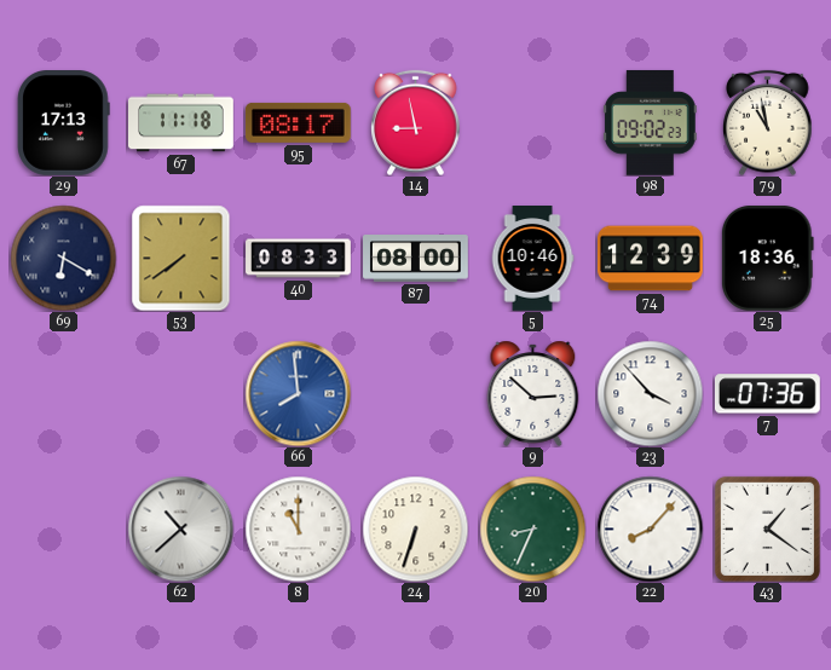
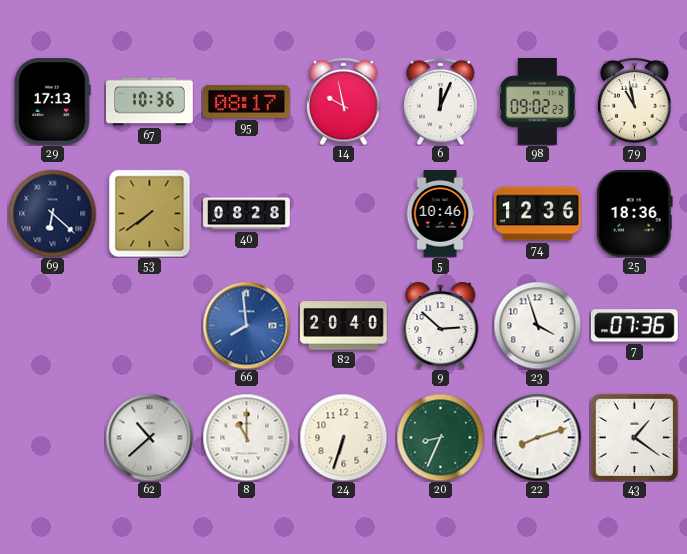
67: 11:18 -> 10:36
14: 8:58 -> 9:58
6: none -> 12:04
69: 6:20 -> 6:22
40: 08:33 -> 08:28
87: 08:00 -> none
74: 12:39 -> 12:36
82: none -> 20:40
23: 3:53 -> 3:57
22: 8:07 -> 8:12
